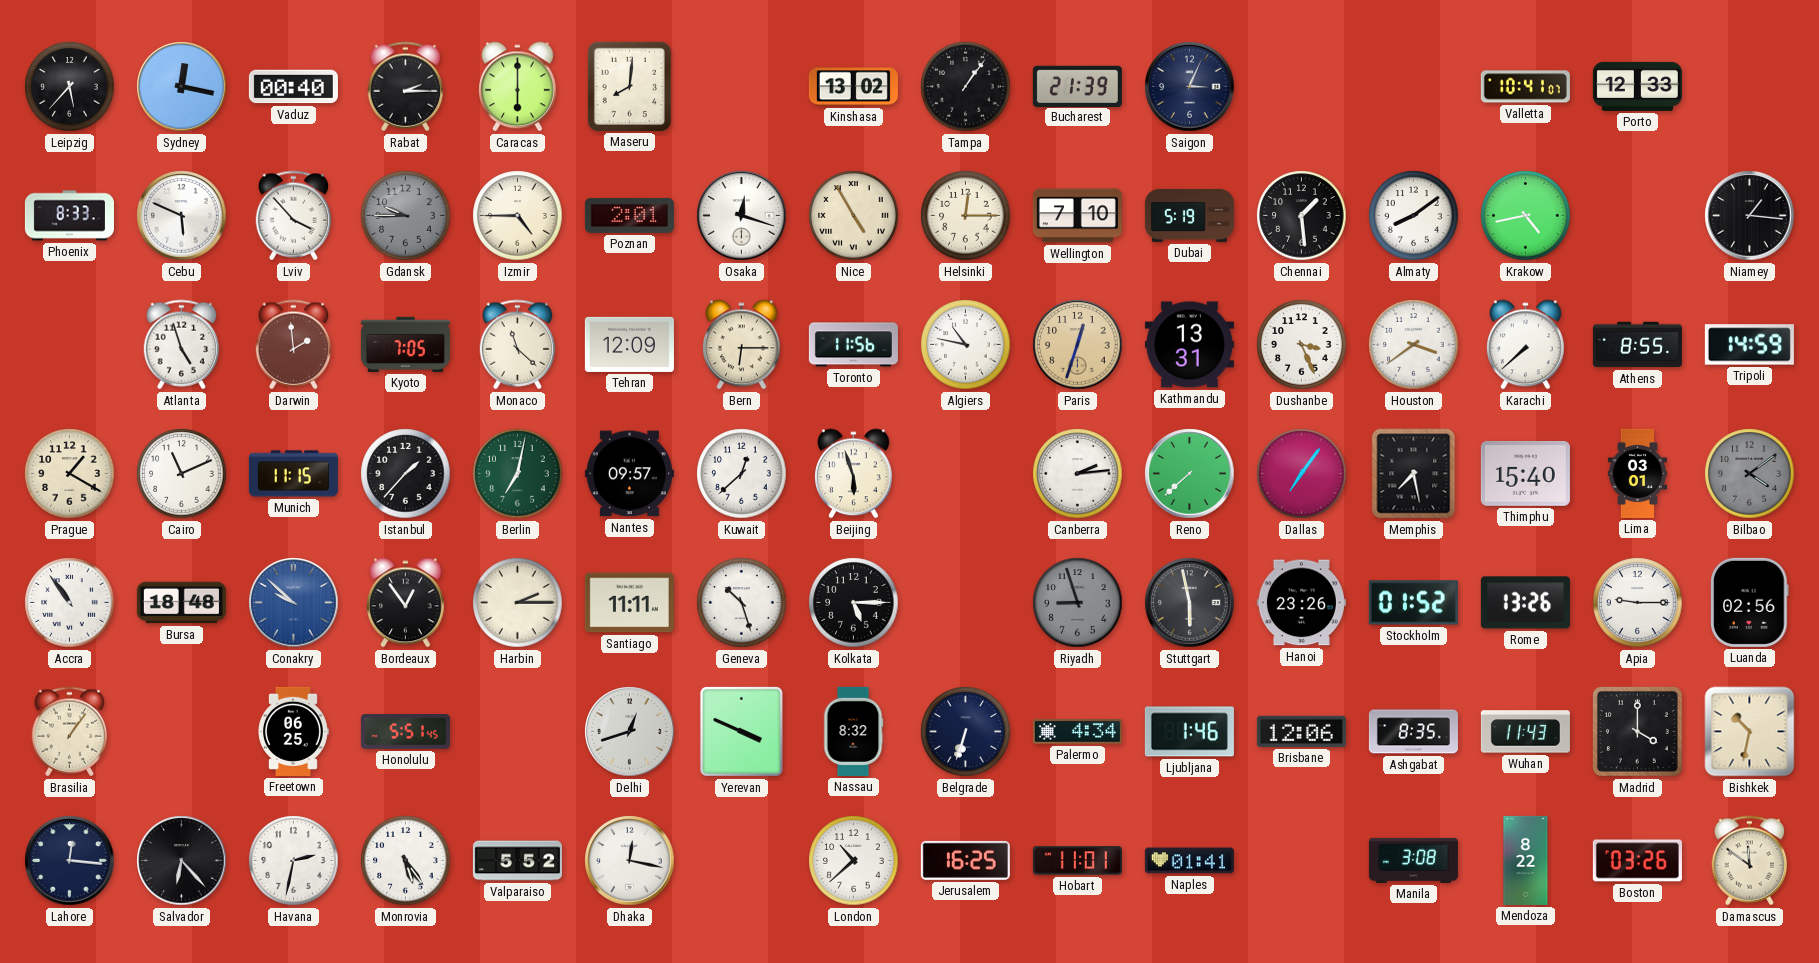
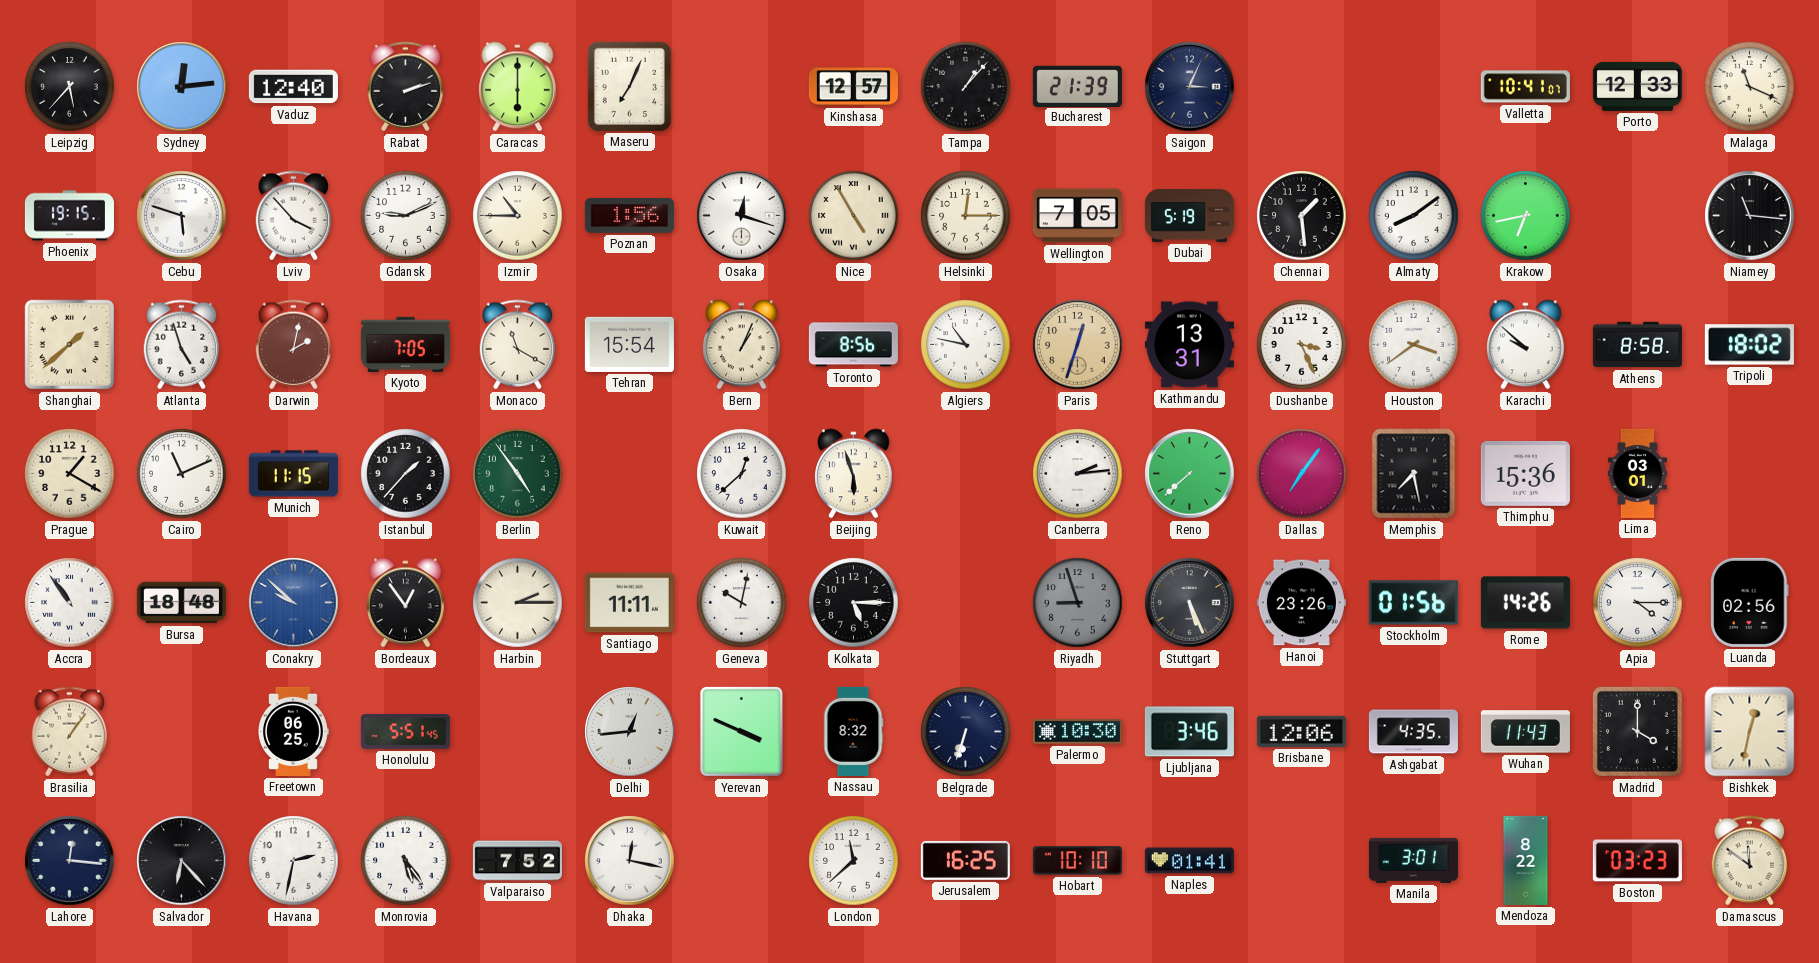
Sydney: 12:17 -> 12:14
Vaduz: 00:40 -> 12:40
Rabat: 2:15 -> 2:12
Maseru: 8:01 -> 7:04
Kinshasa: 13:02 -> 12:57
Tampa: 1:06 -> 1:07
Malaga: none -> 11:19
Phoenix: 8:33 -> 19:15
Cebu: 5:49 -> 5:48
Gdansk: 9:45 -> 9:11
Gdansk dial: grey -> white
Izmir: 4:45 -> 10:45
Poznan: 2:01 -> 1:56
Wellington: 7:10 -> 7:05
Krakow: 4:43 -> 6:43
Niamey: 1:16 -> 11:16
Shanghai: none -> 1:38
Darwin: 1:59 -> 2:02
Monaco: 11:22 -> 11:20
Tehran: 12:09 -> 15:54
Bern: 6:15 -> 1:04
Toronto: 11:56 -> 8:56
Karachi: 7:38 -> 9:52
Athens: 8:55 -> 8:58
Tripoli: 14:59 -> 18:02
Berlin: 7:02 -> 4:54
Nantes: 09:57 -> none
Thimphu: 15:40 -> 15:36
Bilbao: 4:09 -> none
Geneva: 10:27 -> 10:02
Stuttgart: 5:58 -> 5:26
Stockholm: 01:52 -> 01:56
Rome: 13:26 -> 14:26
Apia: 9:15 -> 4:15
Delhi: 12:42 -> 12:44
Palermo: 4:34 -> 10:30
Ljubljana: 1:46 -> 3:46
Ashgabat: 8:35 -> 4:35
Bishkek: 10:32 -> 12:32
Valparaiso: 5:52 -> 7:52
London: 10:38 -> 11:38
Hobart: 11:01 -> 10:10
Manila: 3:08 -> 3:01
Boston: 03:26 -> 03:23
